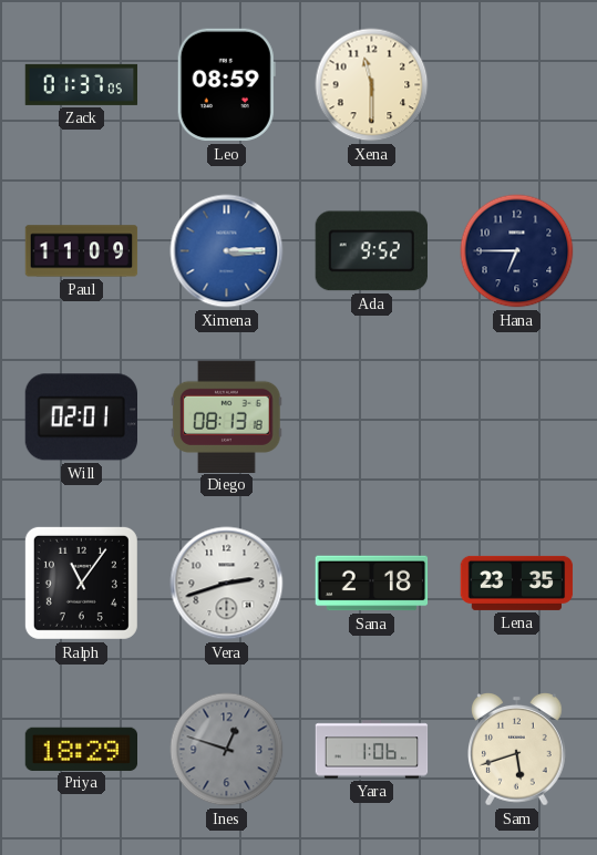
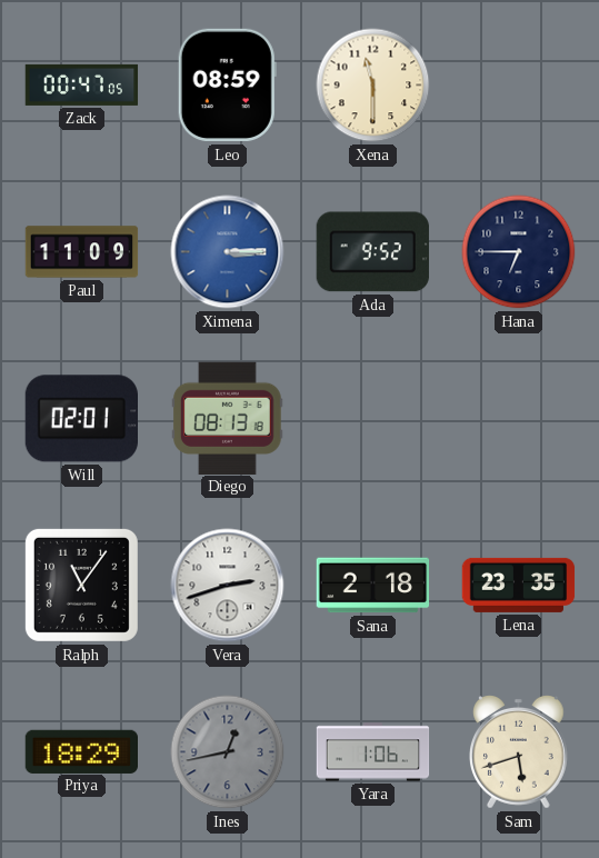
Zack: 01:37 -> 00:47
Ines: 12:48 -> 12:43
